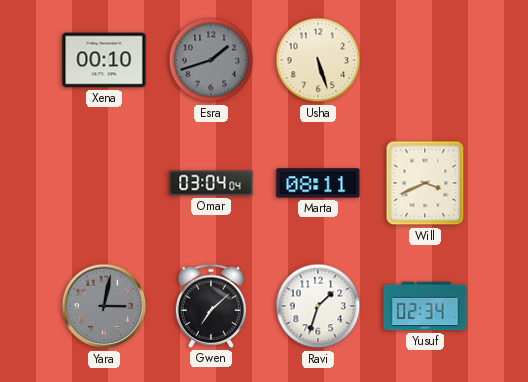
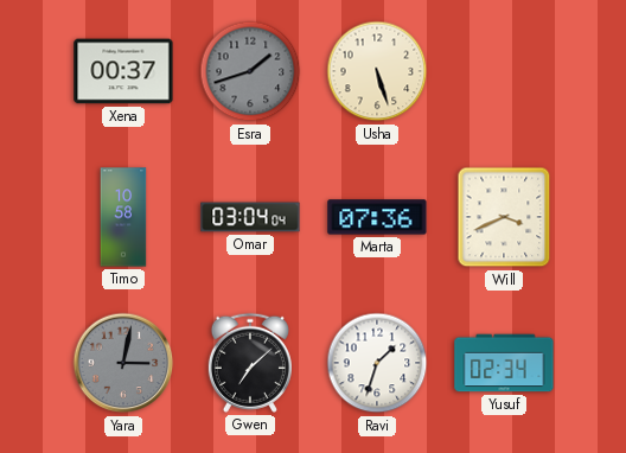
Xena: 00:10 -> 00:37
Timo: none -> 10:58
Marta: 08:11 -> 07:36
